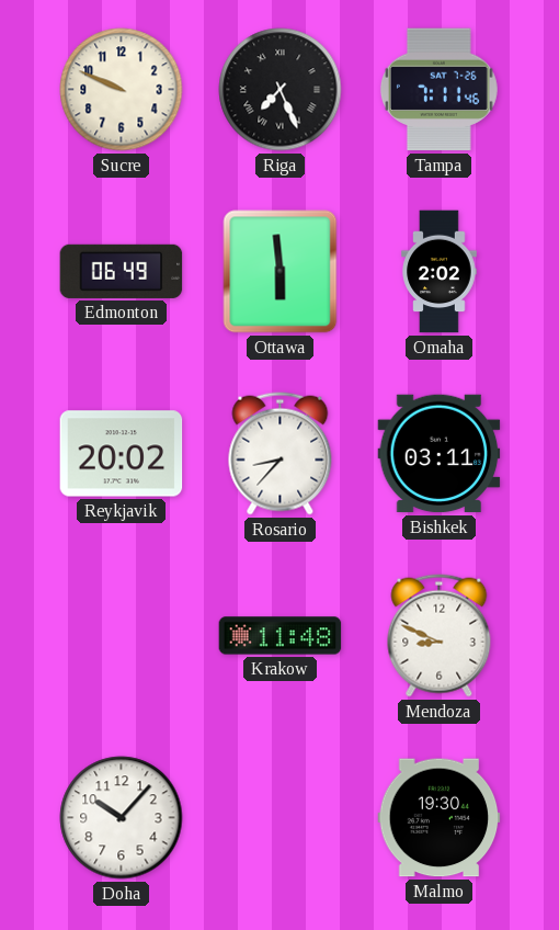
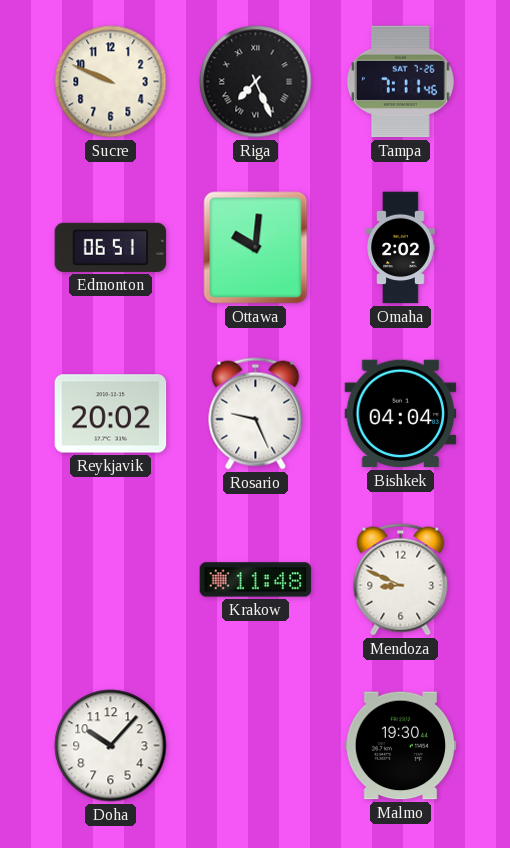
Edmonton: 06:49 -> 06:51
Ottawa: 5:59 -> 10:01
Rosario: 8:37 -> 9:26
Bishkek: 03:11 -> 04:04
